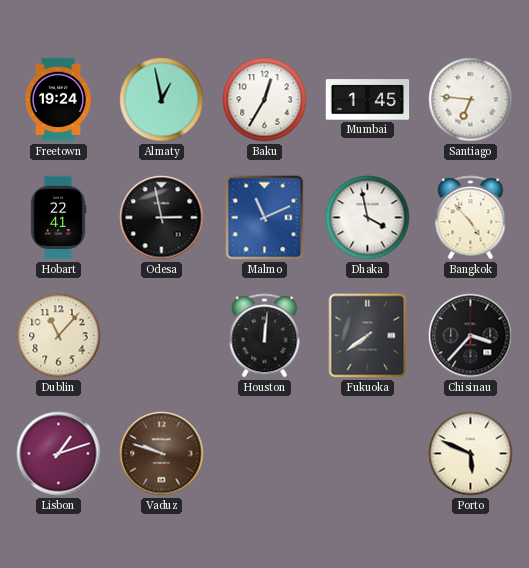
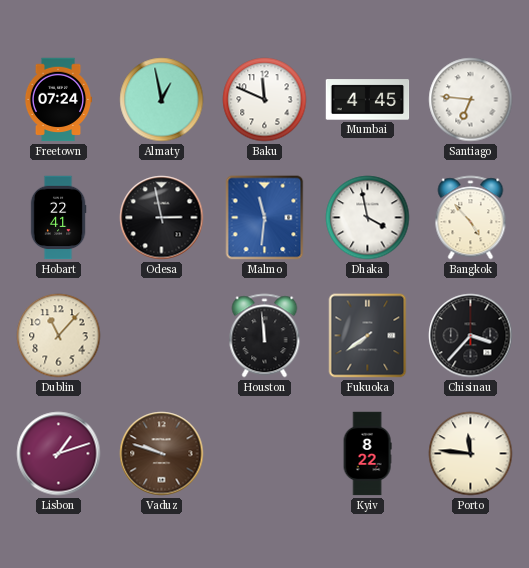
Freetown: 19:24 -> 07:24
Baku: 12:35 -> 11:49
Mumbai: 1:45 -> 4:45
Malmo: 11:11 -> 11:31
Houston: 12:01 -> 11:59
Kyiv: none -> 8:22
Porto: 5:49 -> 11:46
